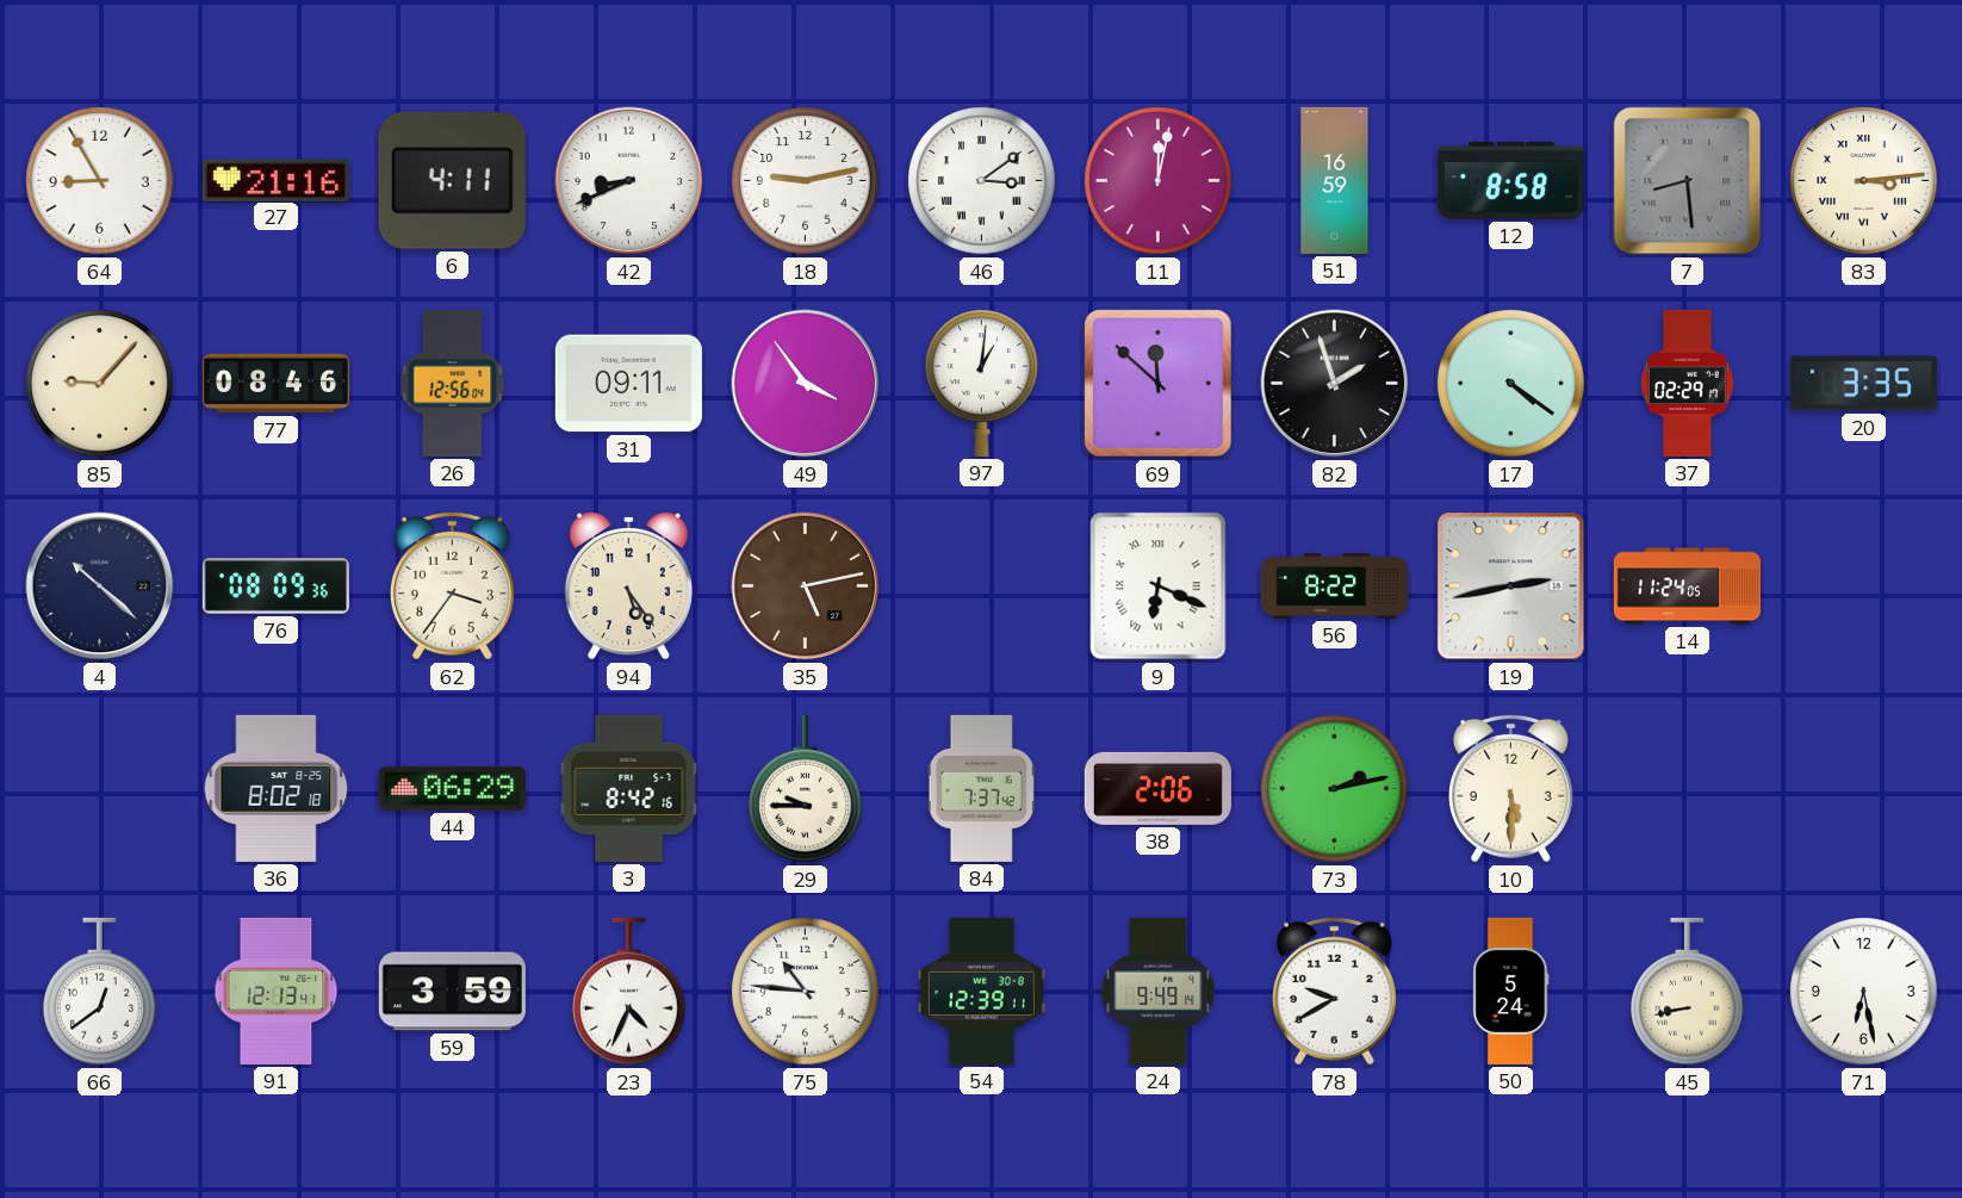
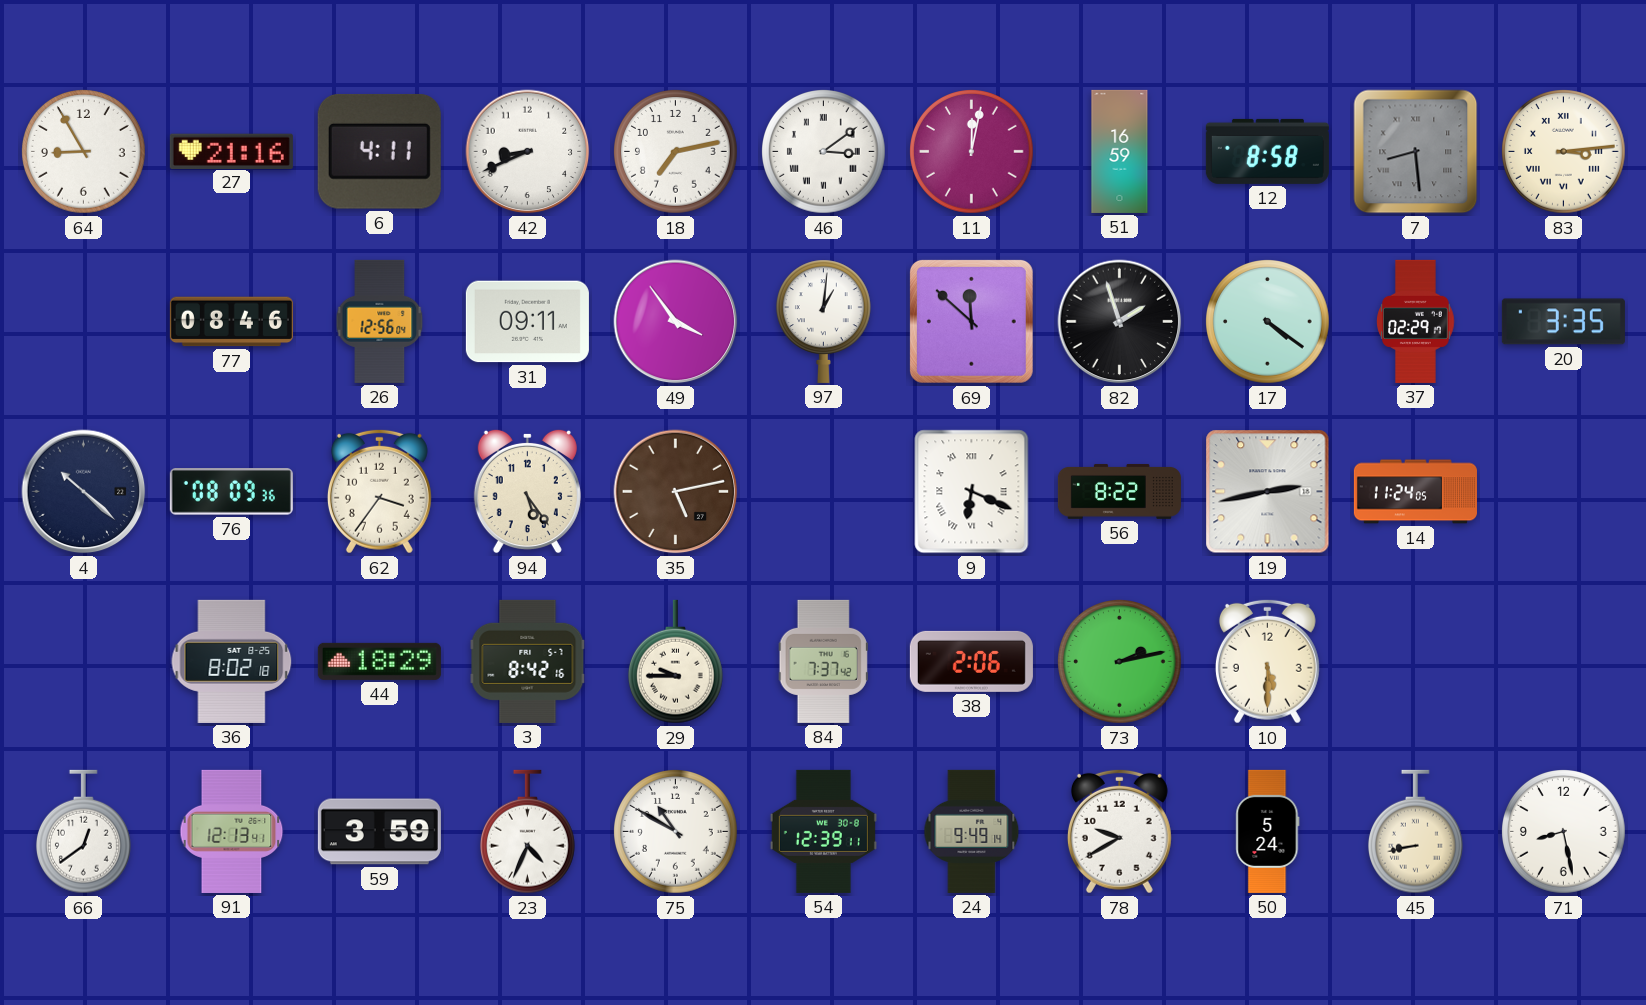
18: 9:13 -> 7:13
85: 9:07 -> none
44: 06:29 -> 18:29
75: 10:46 -> 10:50
71: 6:28 -> 8:28
